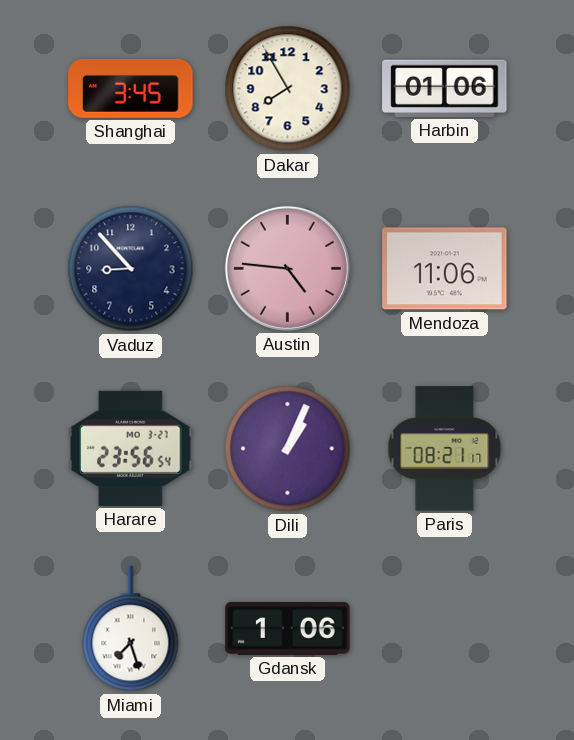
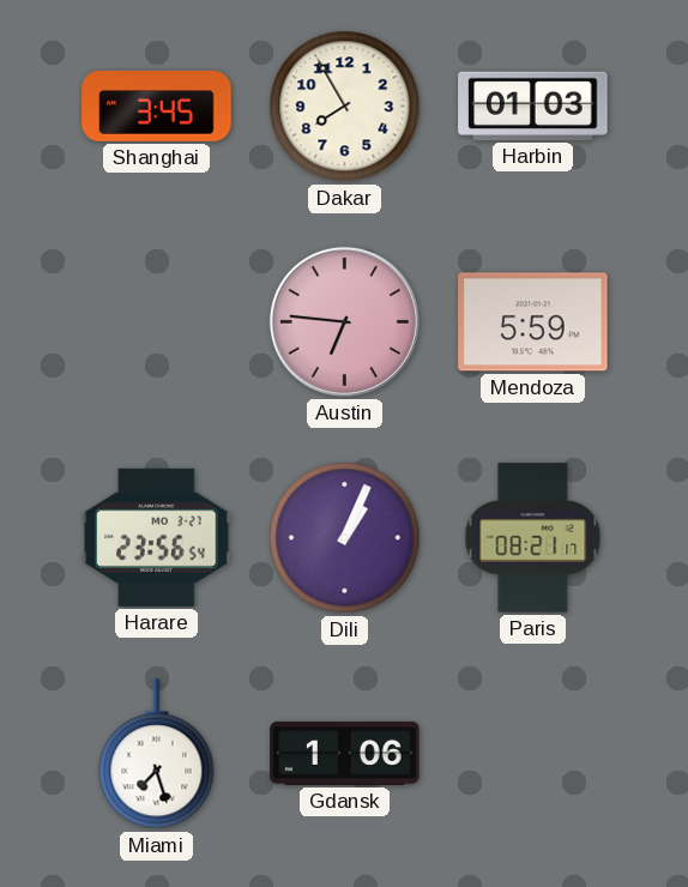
Harbin: 01:06 -> 01:03
Vaduz: 8:53 -> none
Austin: 4:46 -> 6:46
Mendoza: 11:06 -> 5:59
